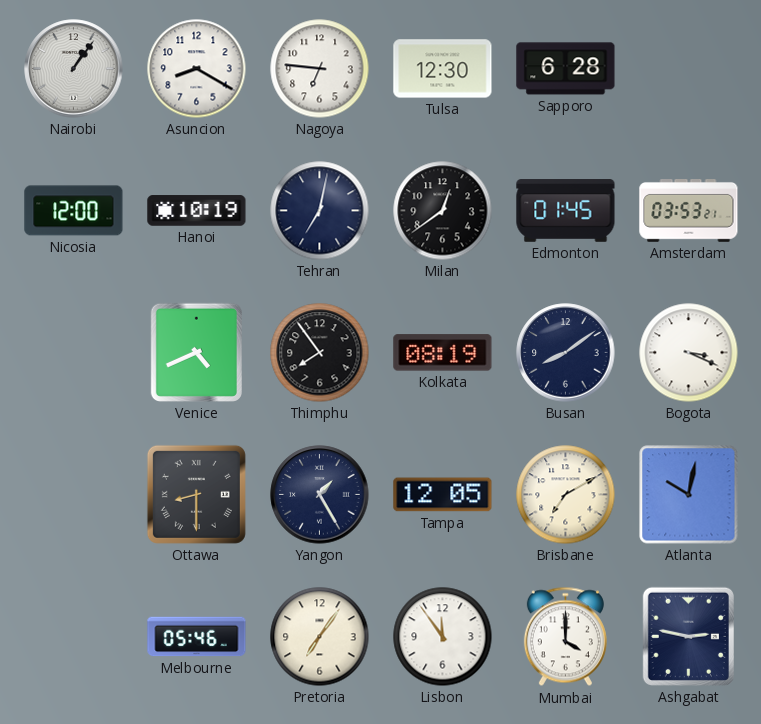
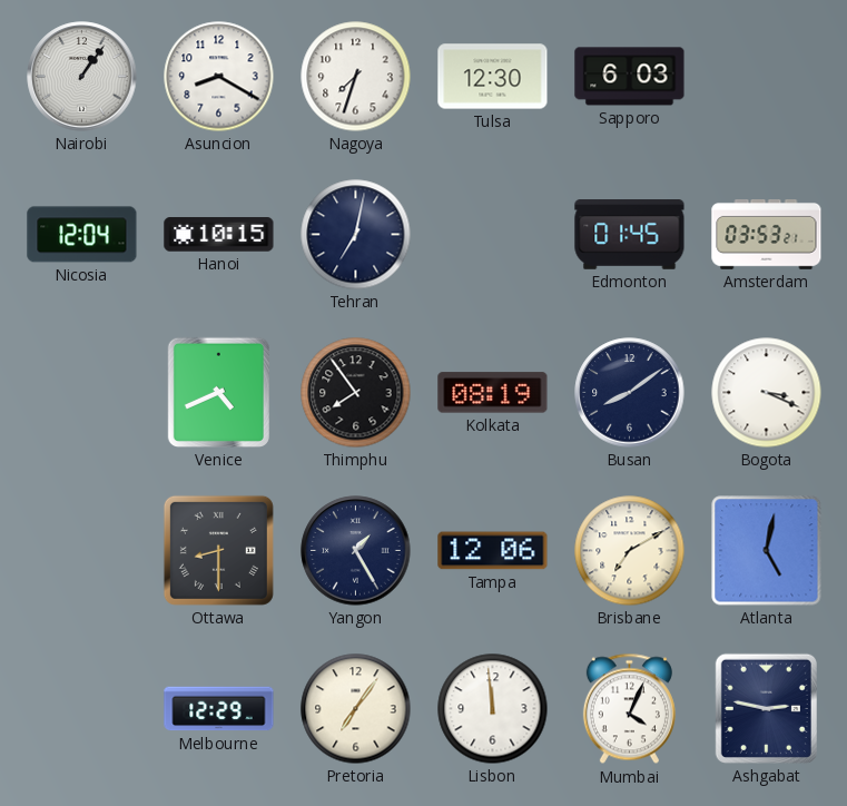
Nagoya: 6:46 -> 7:33
Sapporo: 6:28 -> 6:03
Nicosia: 12:00 -> 12:04
Hanoi: 10:19 -> 10:15
Milan: 12:39 -> none
Tampa: 12:05 -> 12:06
Atlanta: 10:02 -> 5:02
Melbourne: 05:46 -> 12:29
Lisbon: 11:54 -> 11:59
Mumbai: 4:00 -> 4:04
